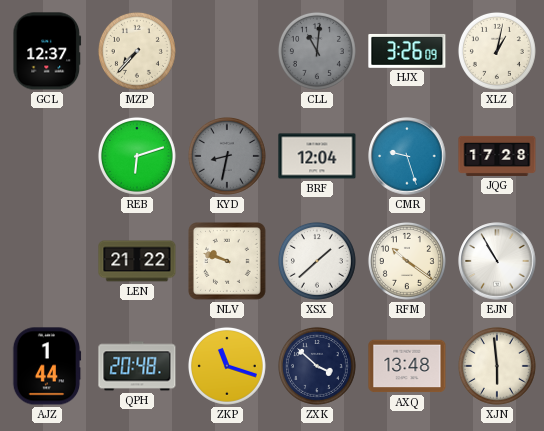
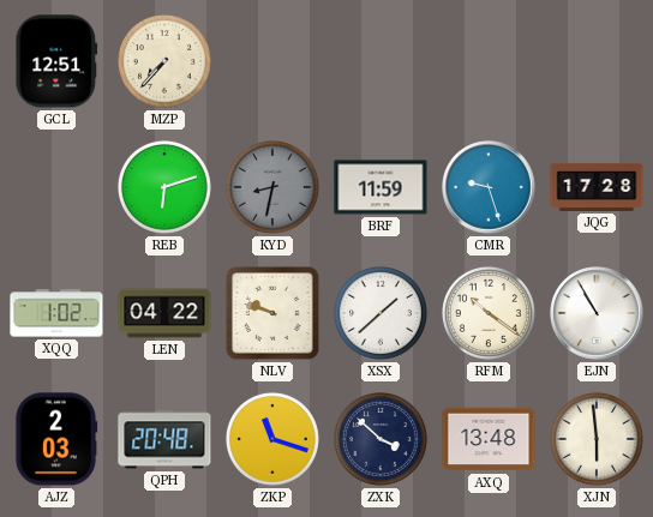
GCL: 12:37 -> 12:51
CLL: 11:01 -> none
HJX: 3:26 -> none
XLZ: 1:02 -> none
BRF: 12:04 -> 11:59
XQQ: none -> 1:02
LEN: 21:22 -> 04:22
AJZ: 1:44 -> 2:03
